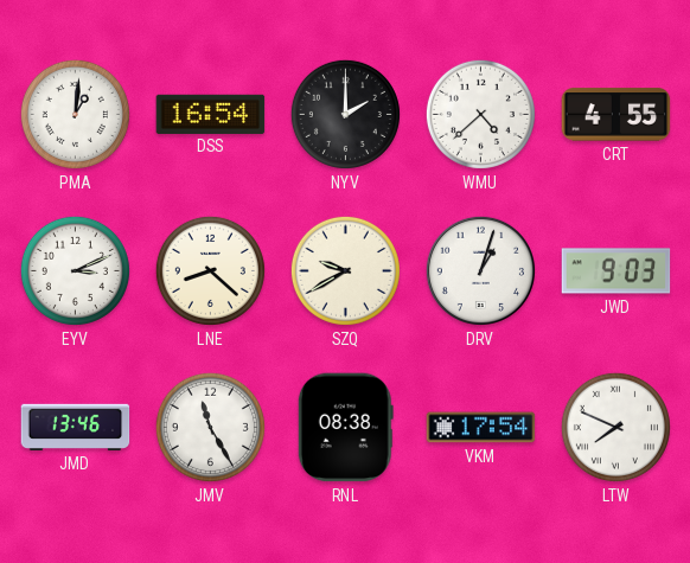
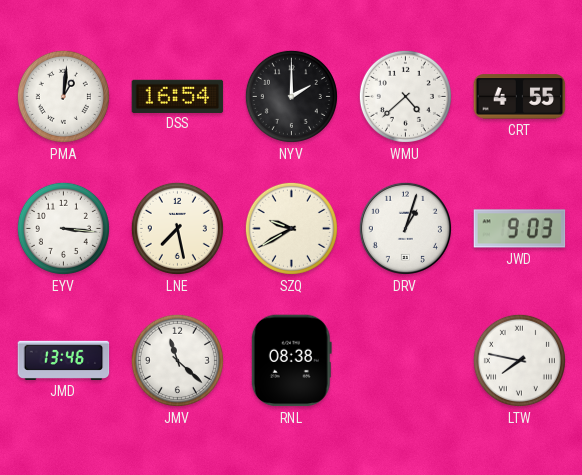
EYV: 3:11 -> 3:16
LNE: 8:22 -> 7:28
JMV: 11:25 -> 11:22
VKM: 17:54 -> none
LTW: 7:49 -> 7:47
